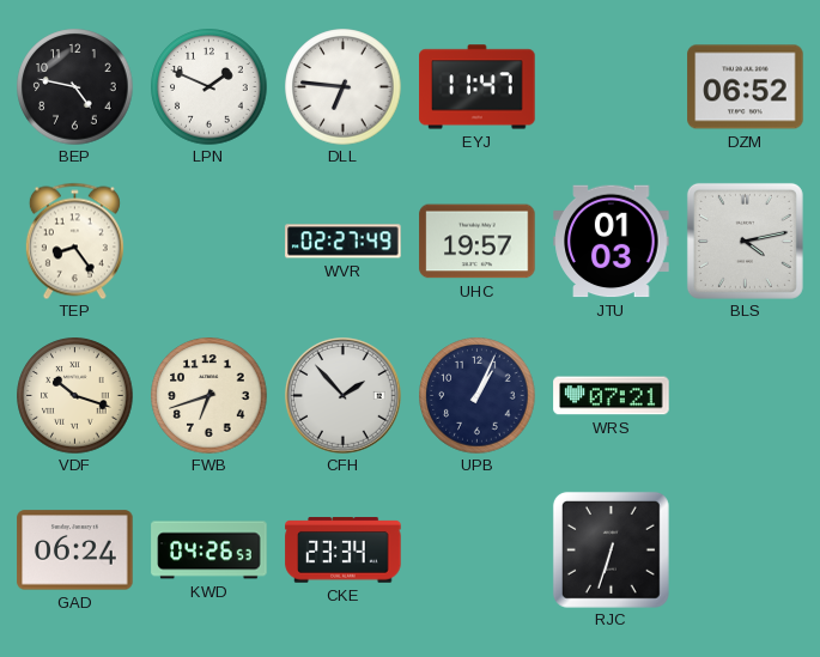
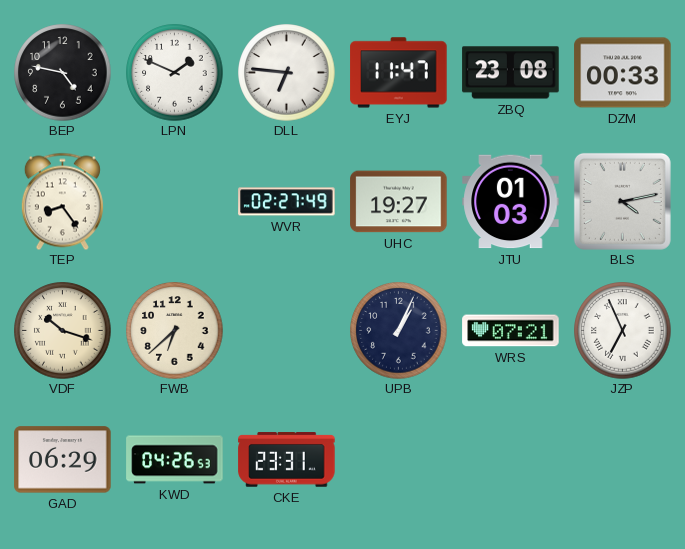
ZBQ: none -> 23:08
DZM: 06:52 -> 00:33
UHC: 19:57 -> 19:27
FWB: 6:42 -> 6:38
CFH: 1:53 -> none
JZP: none -> 6:56
GAD: 06:24 -> 06:29
CKE: 23:34 -> 23:31
RJC: 6:33 -> none
